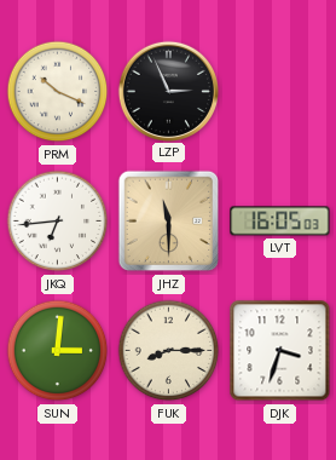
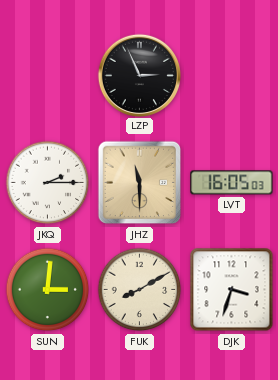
PRM: 10:19 -> none
JKQ: 6:44 -> 2:15
FUK: 8:15 -> 8:10
